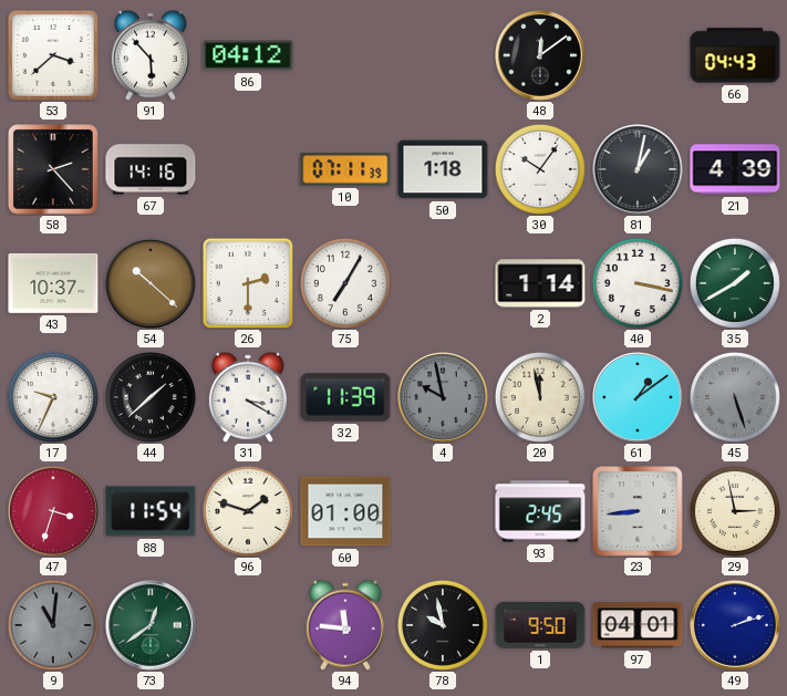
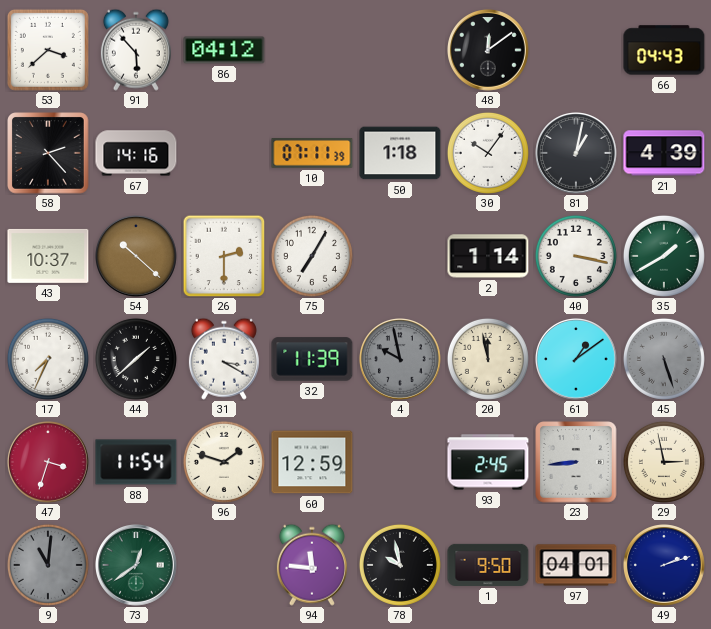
17: 9:34 -> 7:34
60: 01:00 -> 12:59
